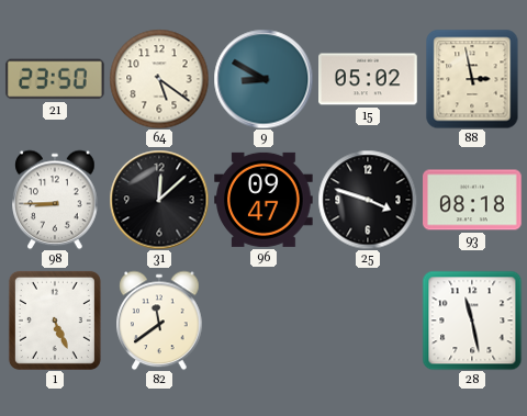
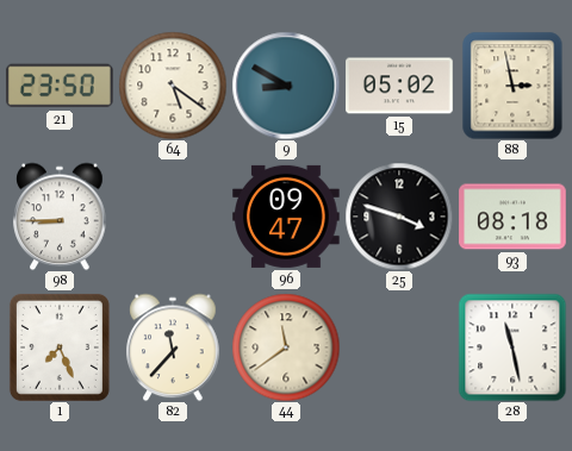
31: 12:08 -> none
1: 5:26 -> 7:26
82: 11:39 -> 11:37
44: none -> 11:39
